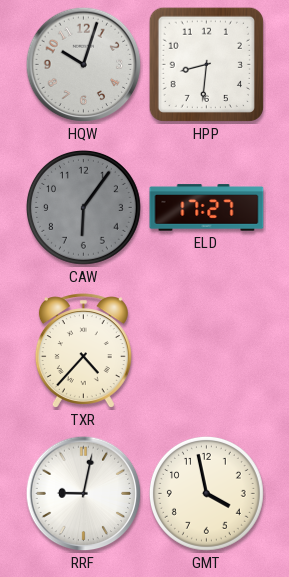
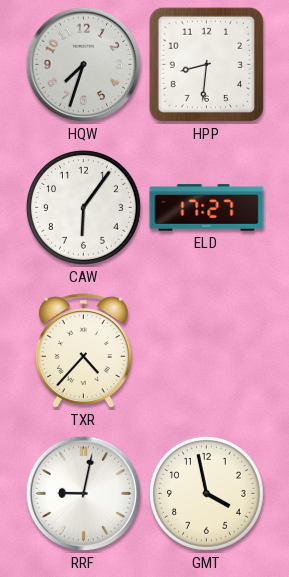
HQW: 10:03 -> 7:33
CAW dial: grey -> white
